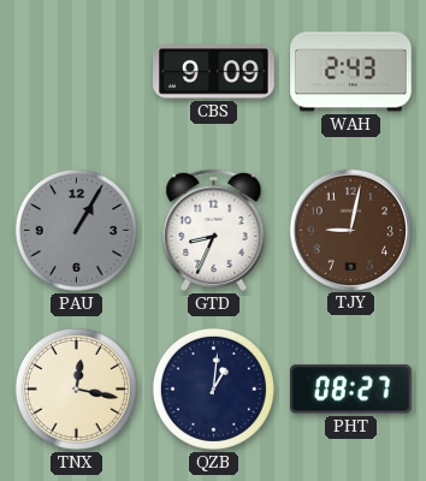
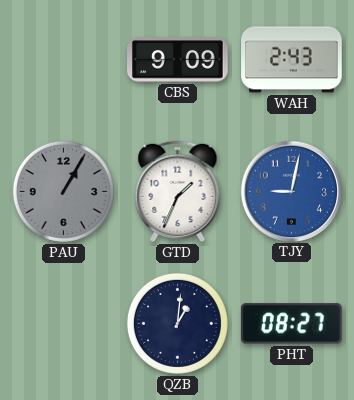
GTD: 8:34 -> 1:34
TJY dial: brown -> blue
TNX: 12:17 -> none
